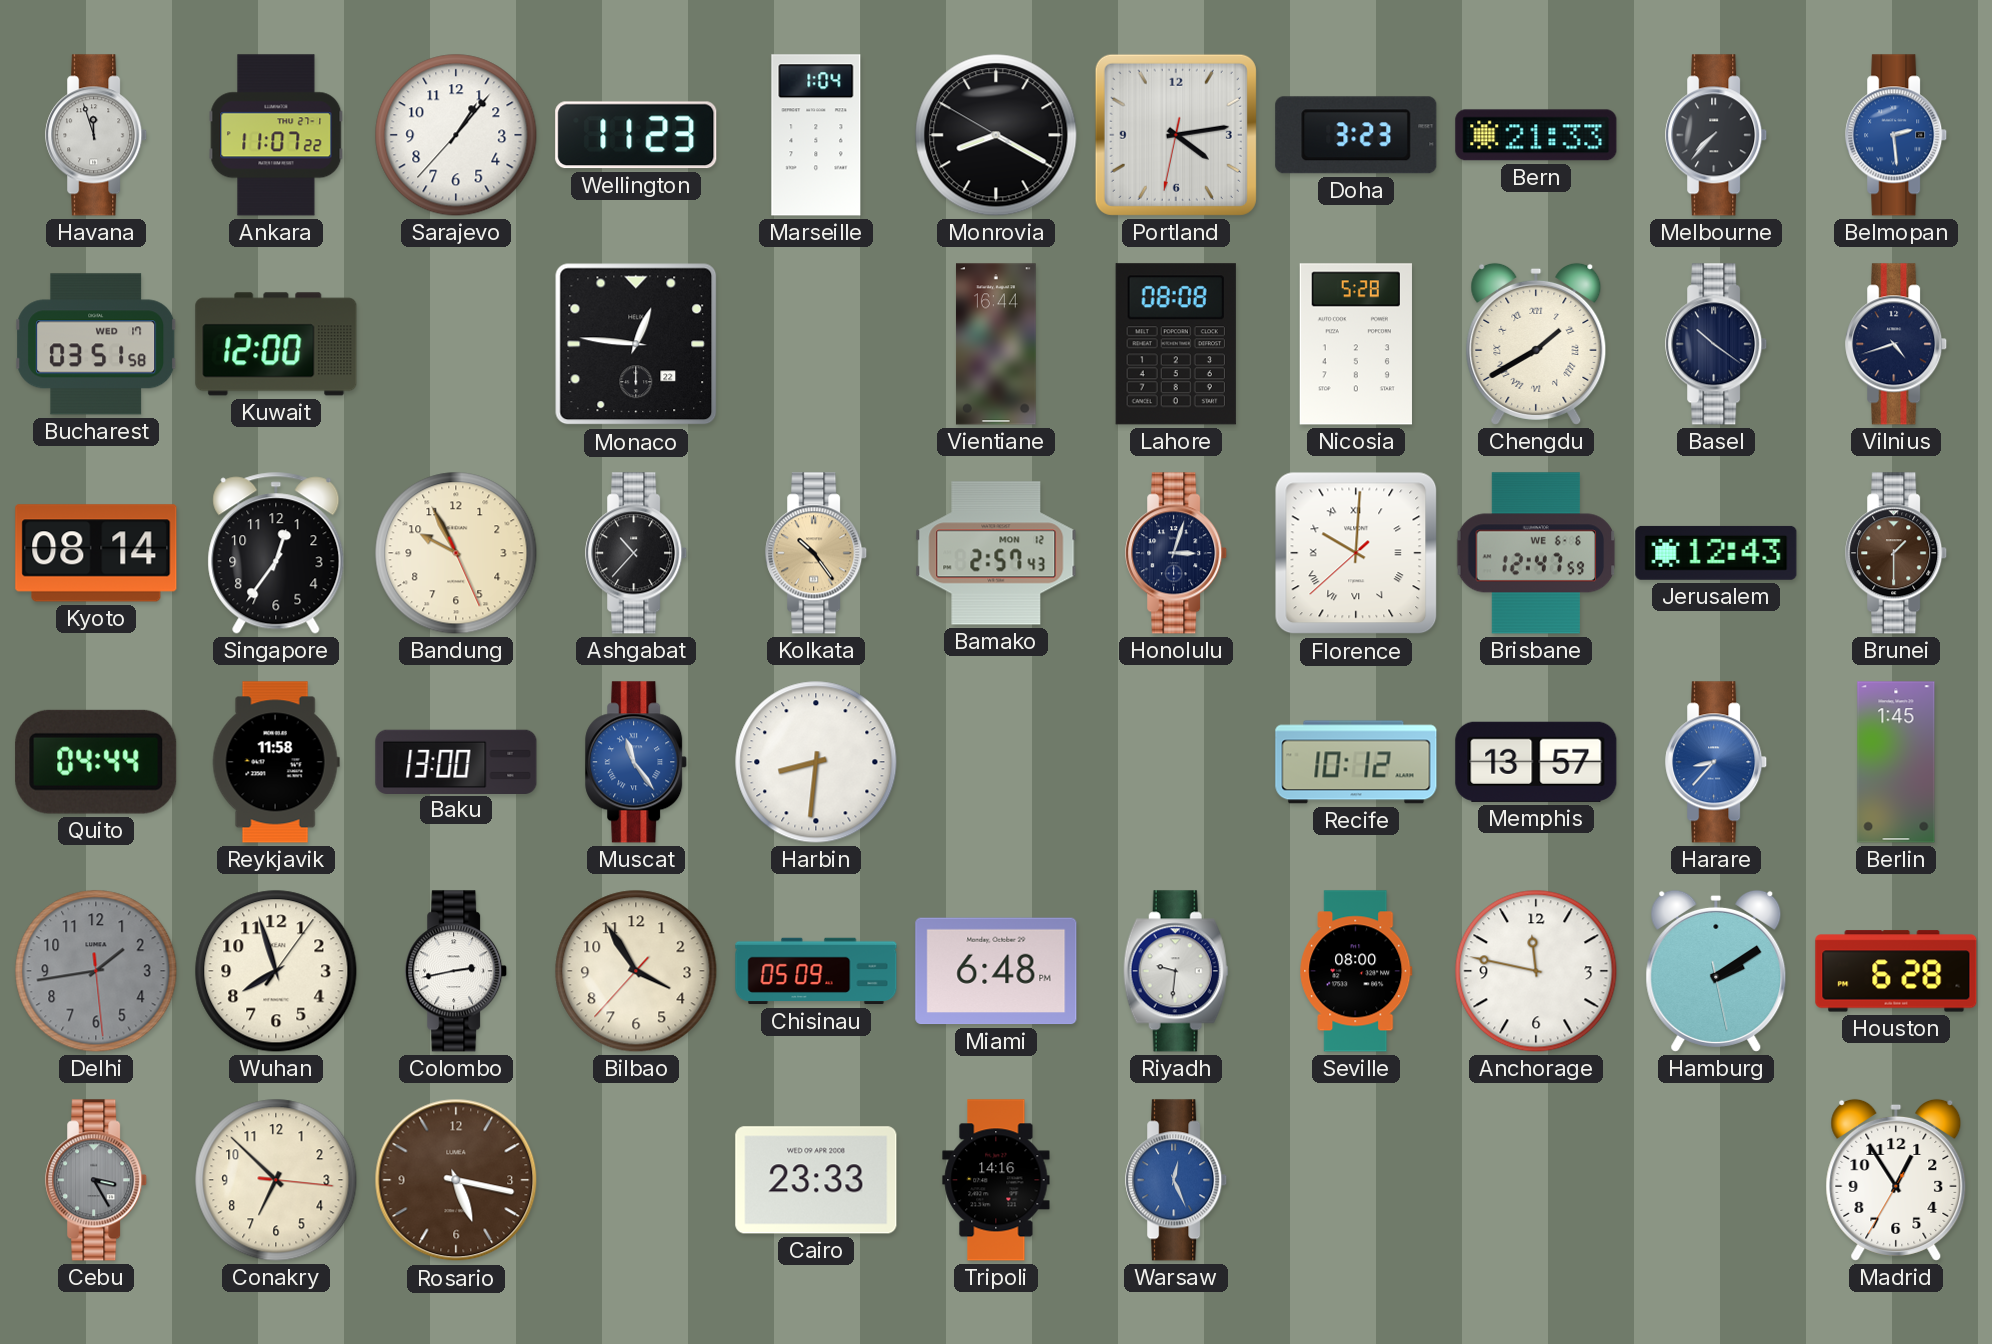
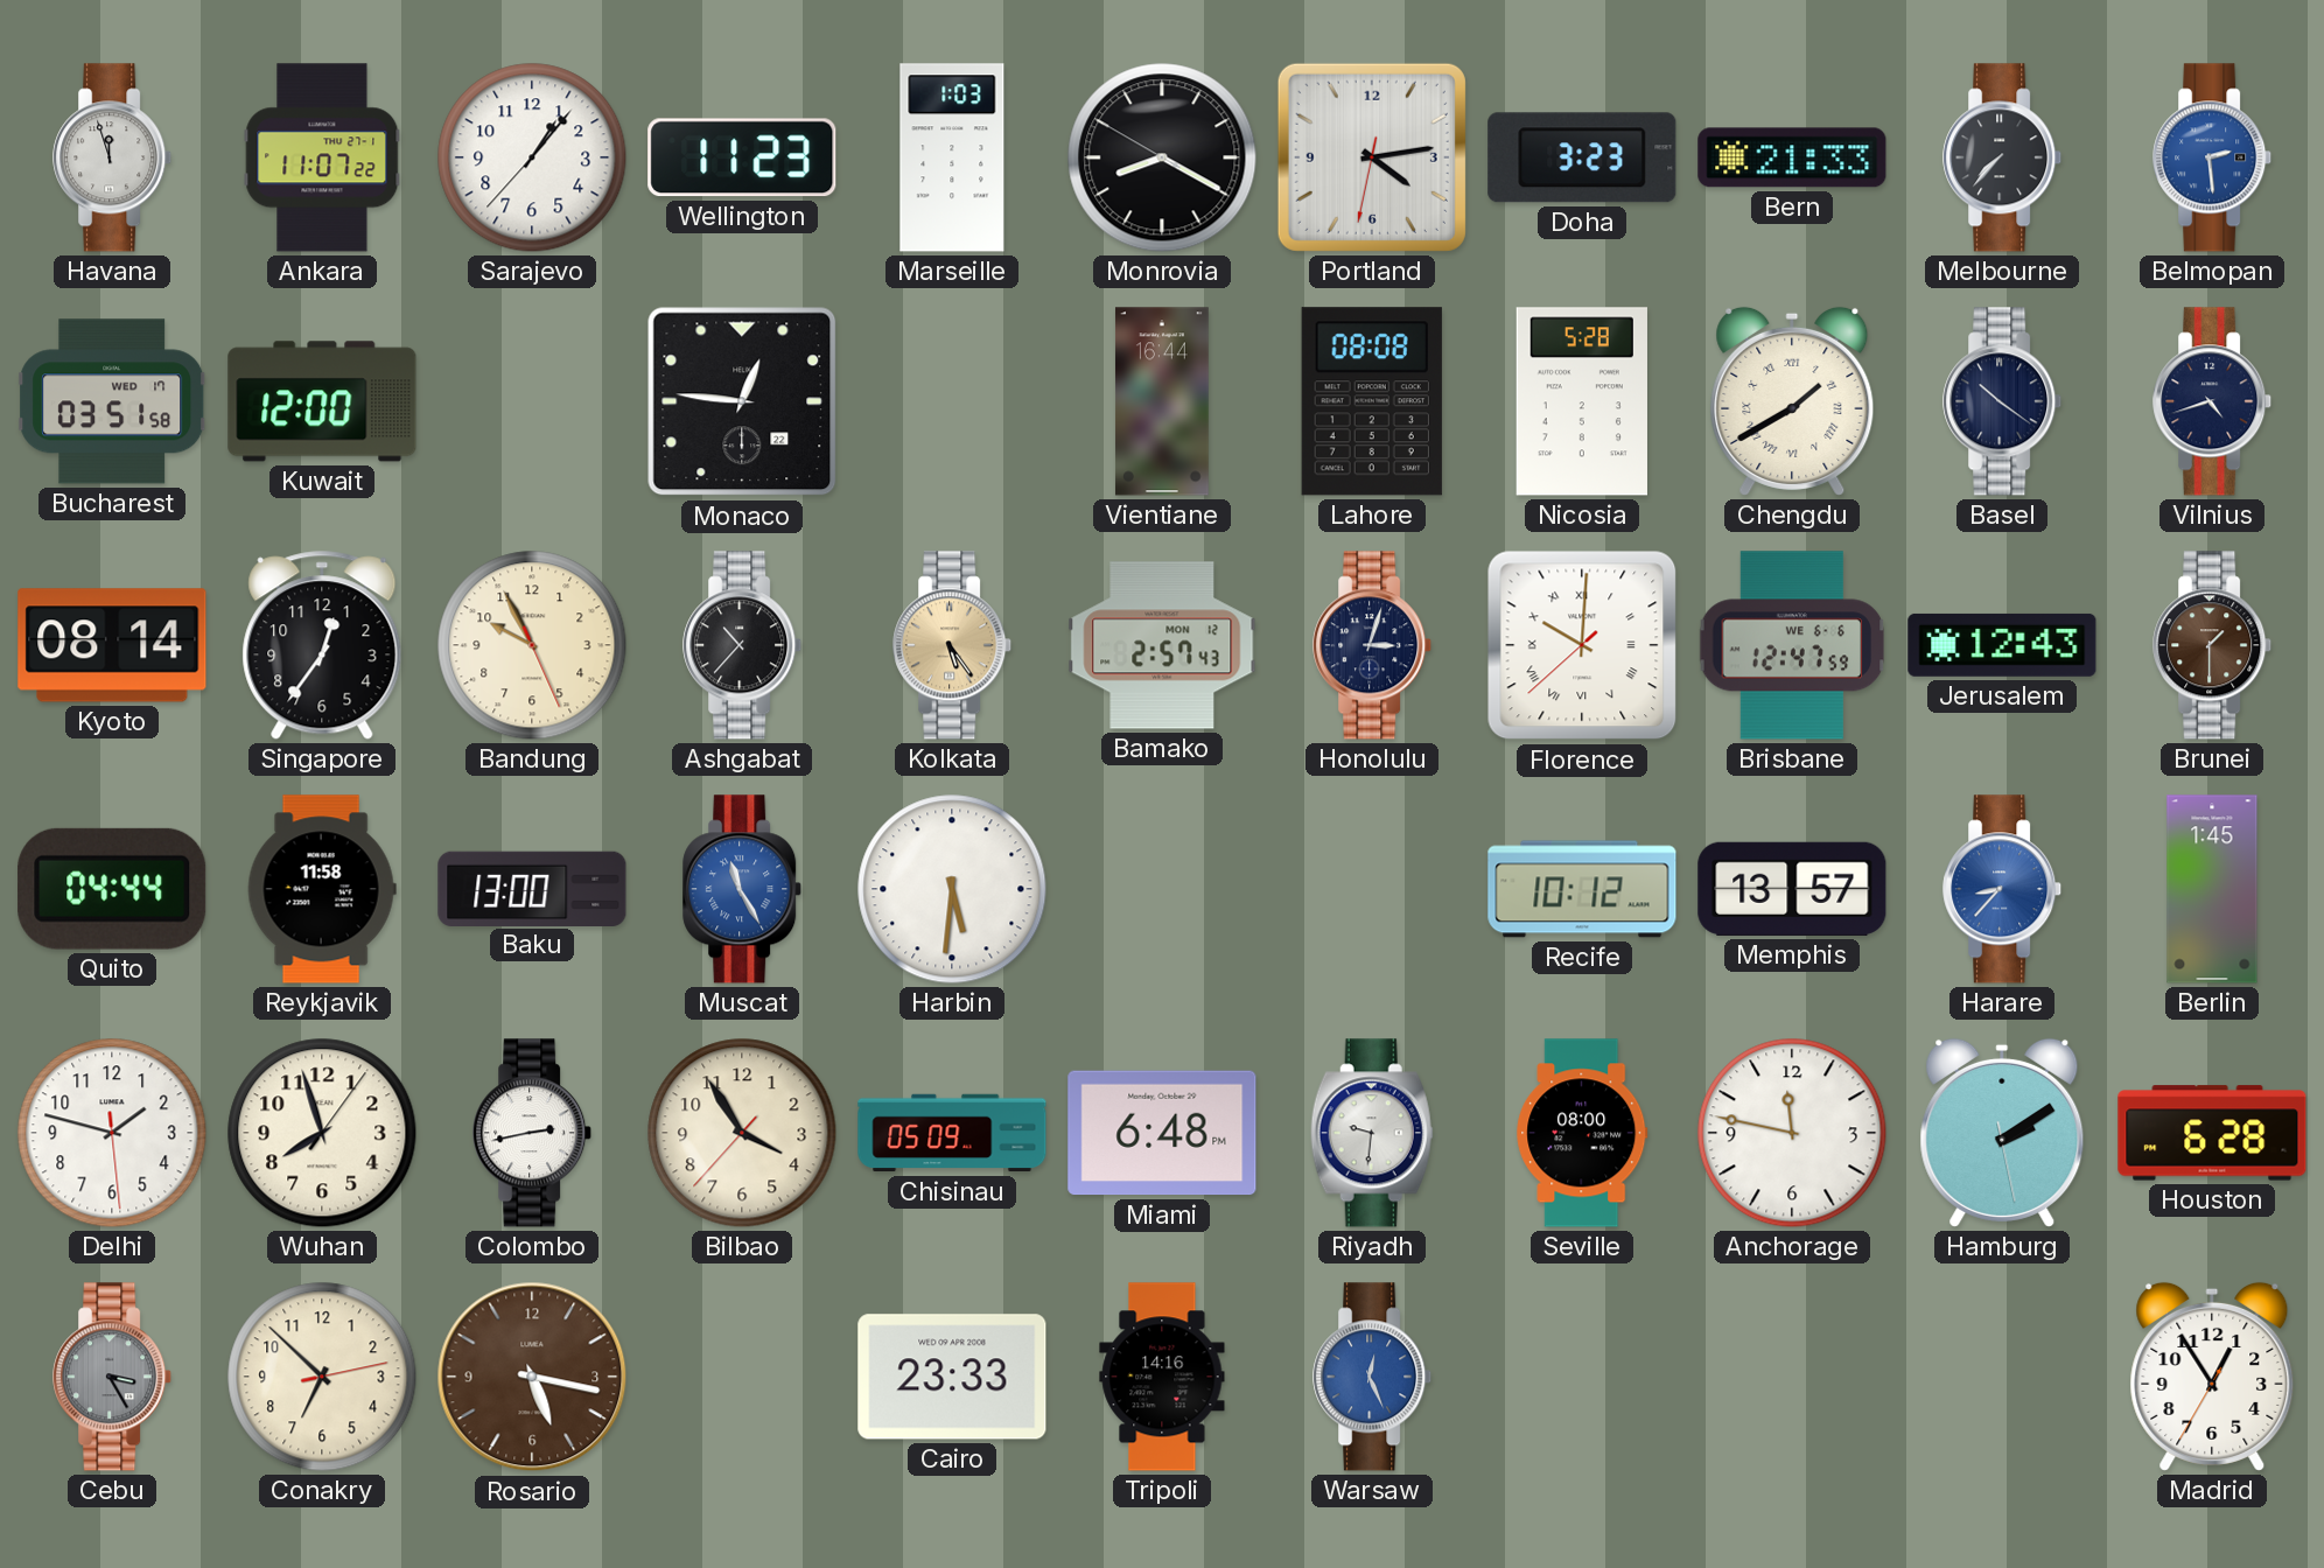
Marseille: 1:04 -> 1:03
Kolkata: 10:24 -> 5:24
Muscat: 11:24 -> 11:25
Harbin: 8:31 -> 5:31
Delhi: 1:43 -> 1:47
Delhi dial: grey -> white
Conakry: 6:52:16 -> 6:52:13
